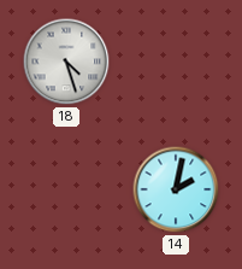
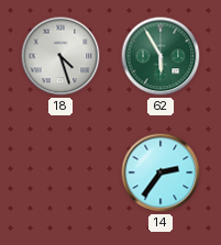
62: none -> 5:55
14: 2:02 -> 2:36
